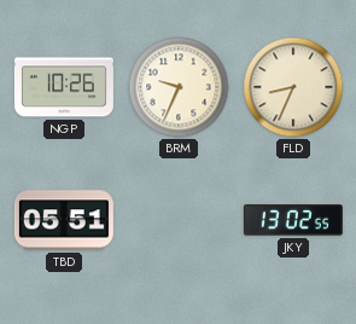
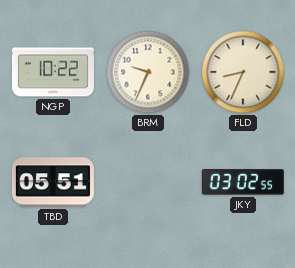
NGP: 10:26 -> 10:22
JKY: 13:02 -> 03:02
